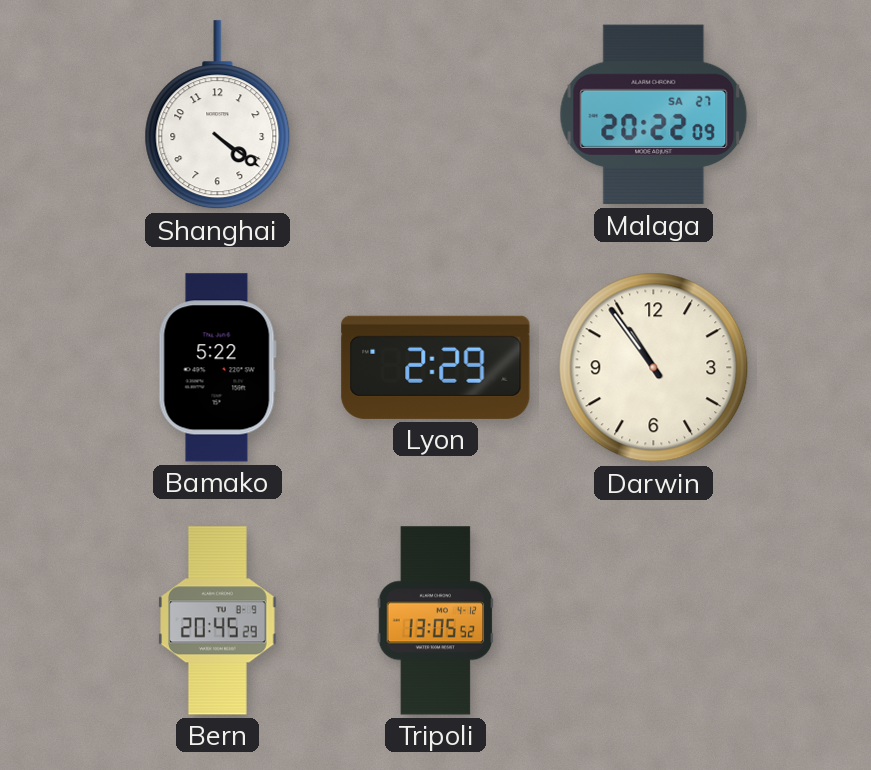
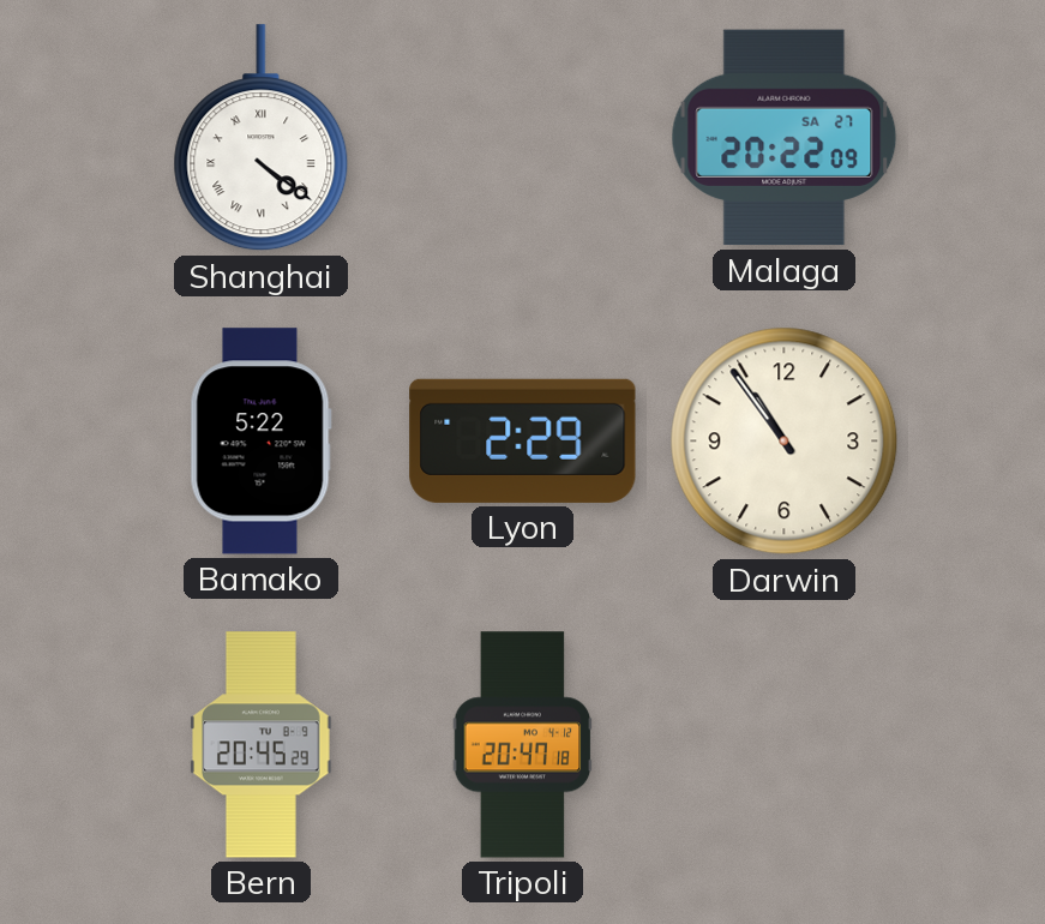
Shanghai numerals: Arabic -> Roman
Tripoli: 13:05 -> 20:47
